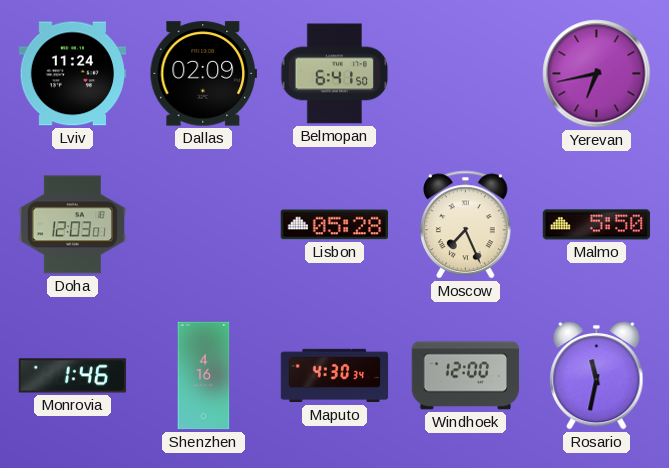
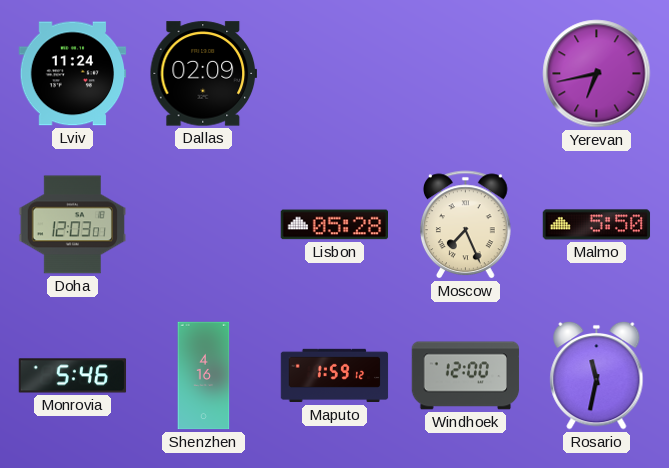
Belmopan: 6:41 -> none
Monrovia: 1:46 -> 5:46
Maputo: 4:30 -> 1:59
